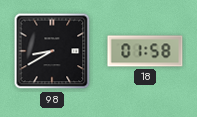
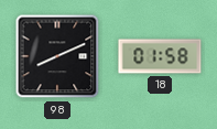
98: 8:40 -> 8:11
